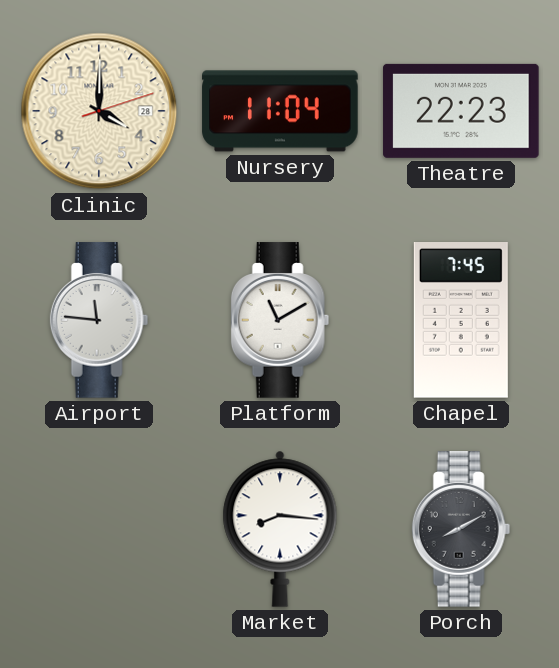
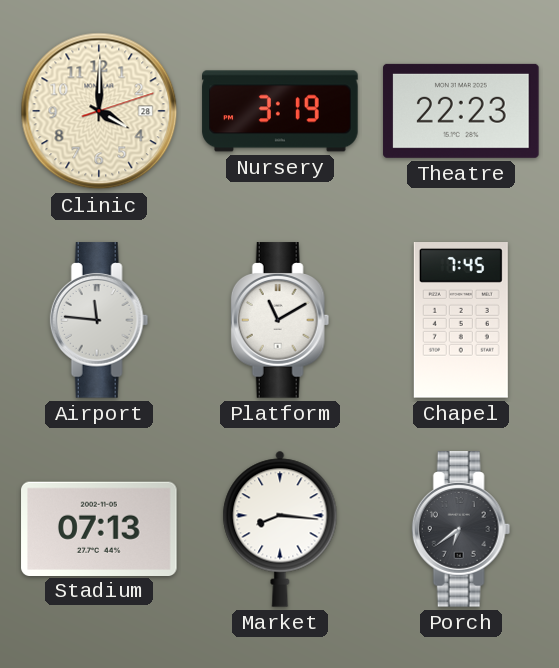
Nursery: 11:04 -> 3:19
Stadium: none -> 07:13
Porch: 8:10 -> 6:39
